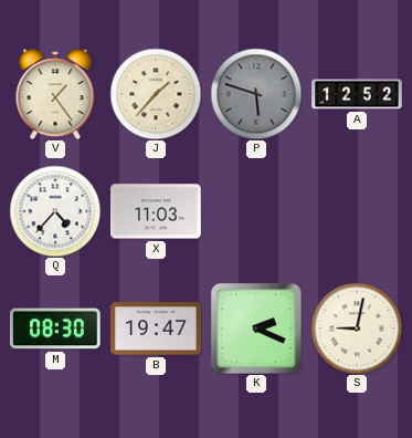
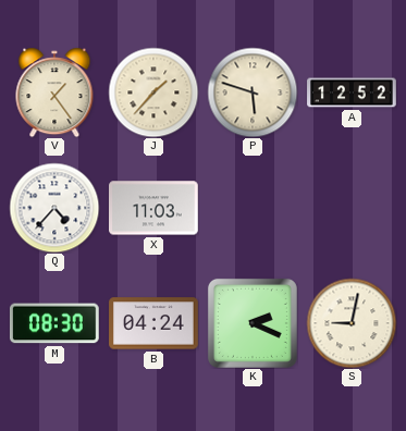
P dial: grey -> cream
B: 19:47 -> 04:24
